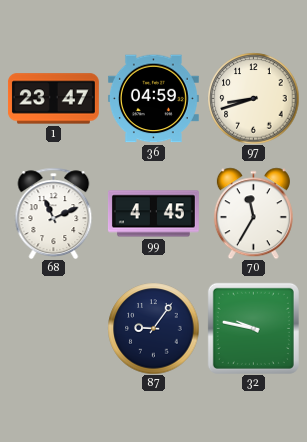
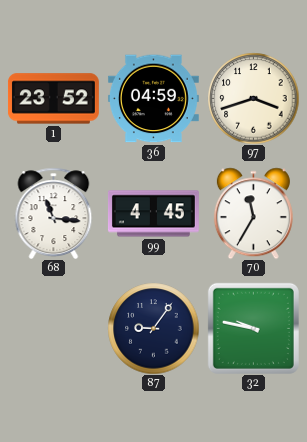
1: 23:47 -> 23:52
97: 8:42 -> 3:42
68: 11:11 -> 11:16
